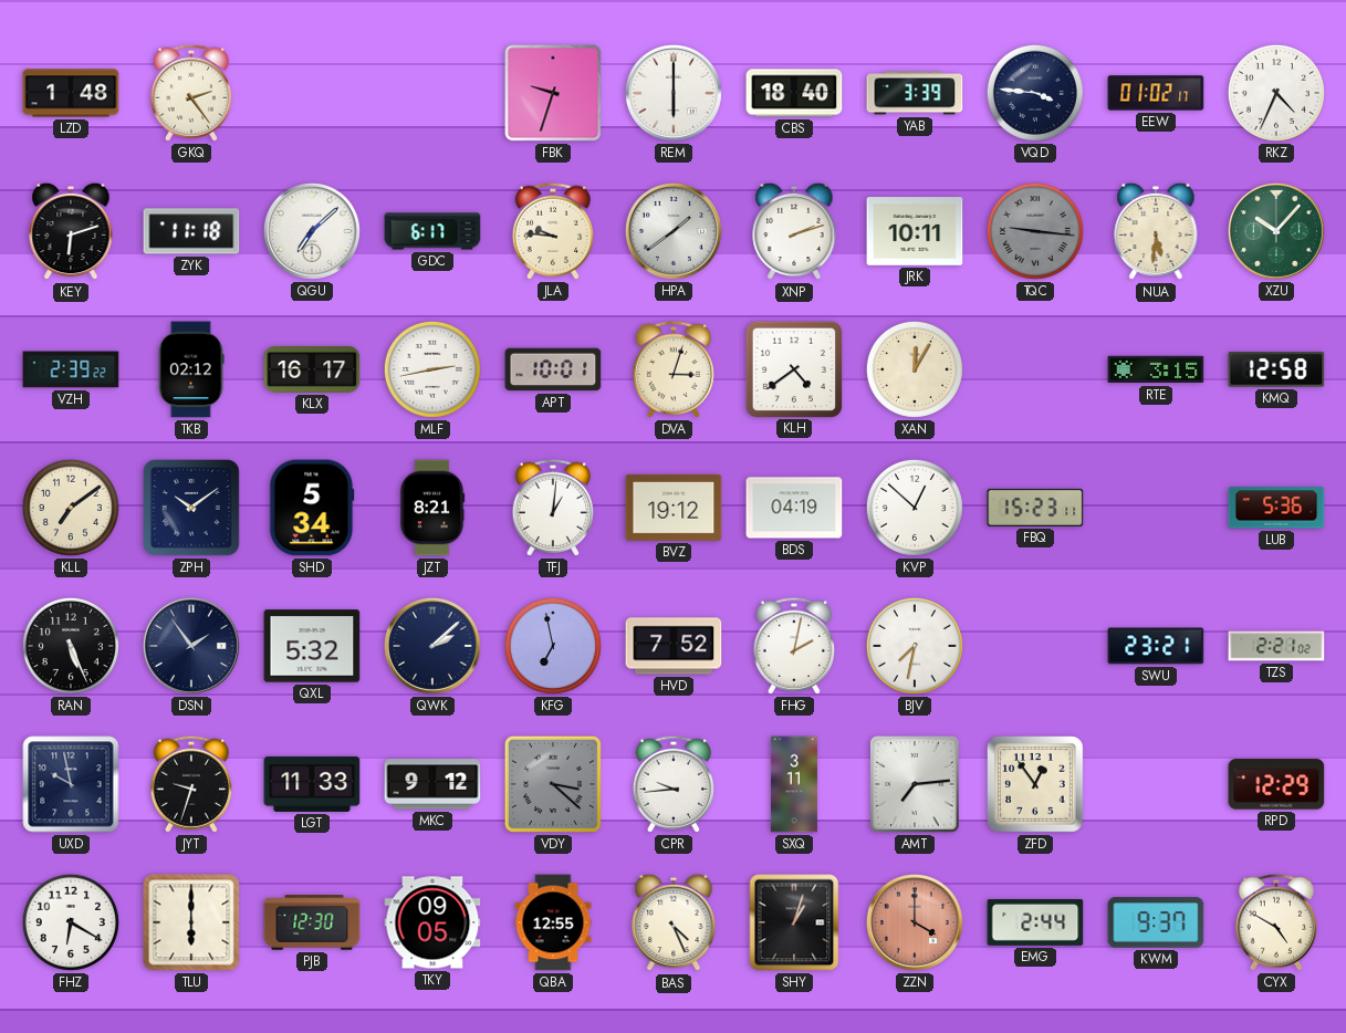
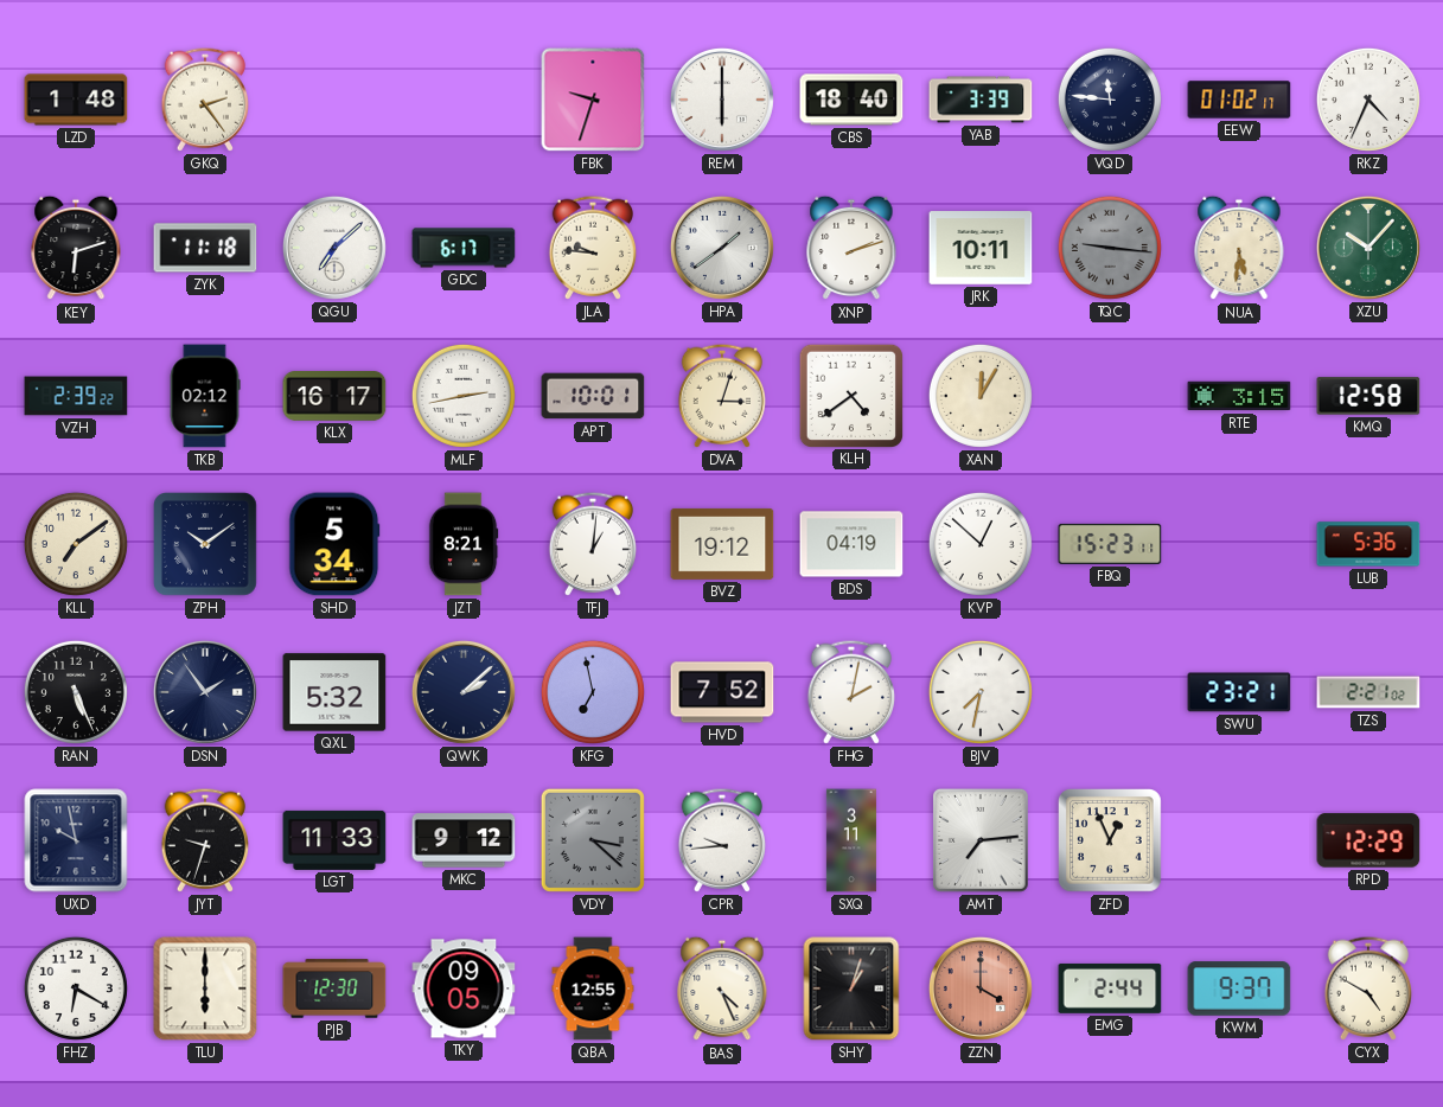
VQD: 3:46 -> 11:46
ZFD: 12:54 -> 12:56
